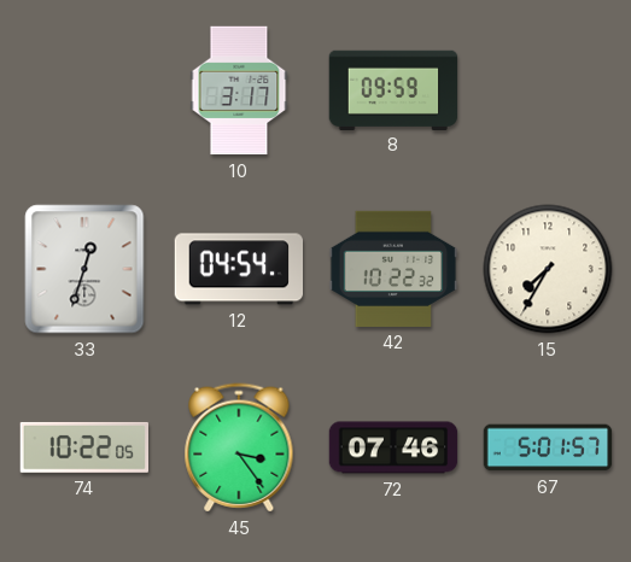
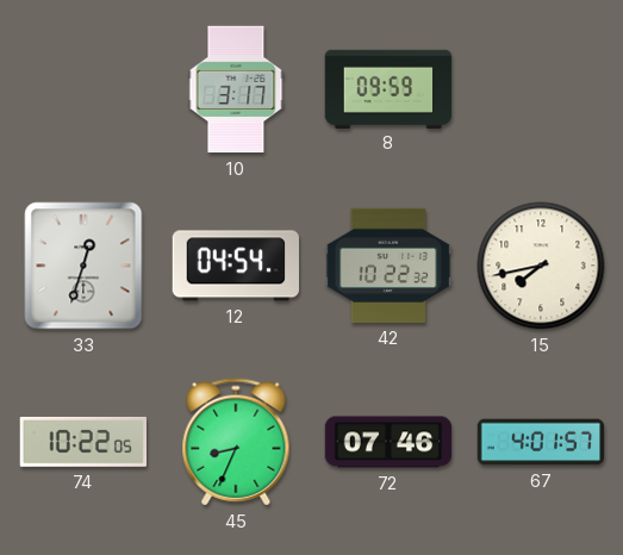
15: 7:35 -> 7:43
45: 3:24 -> 8:34
67: 5:01 -> 4:01
